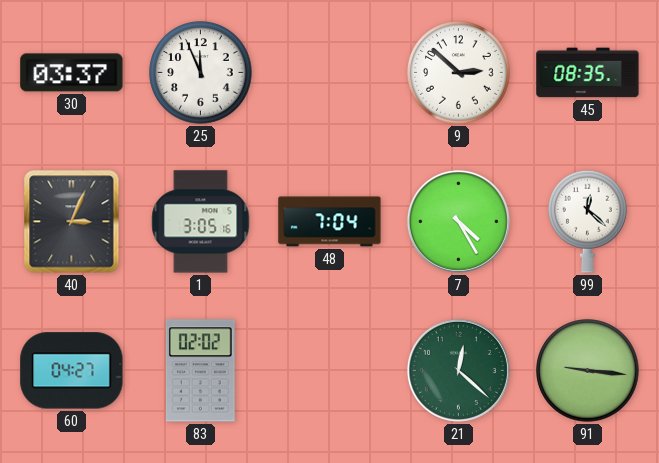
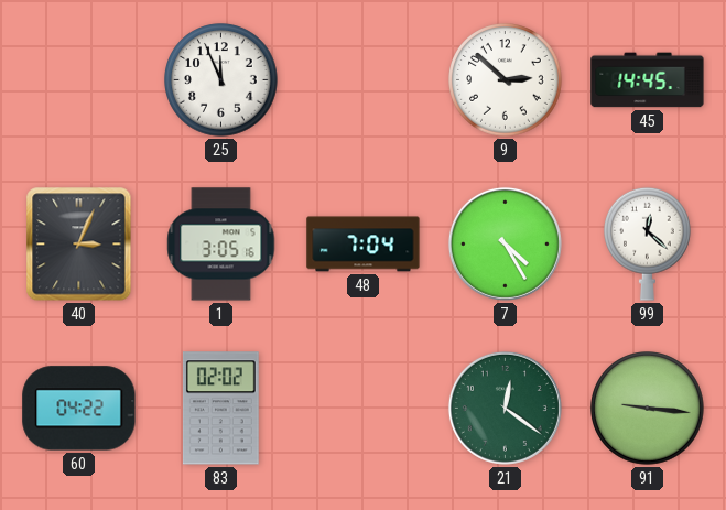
30: 03:37 -> none
45: 08:35 -> 14:45
60: 04:27 -> 04:22
21: 12:22 -> 12:21
